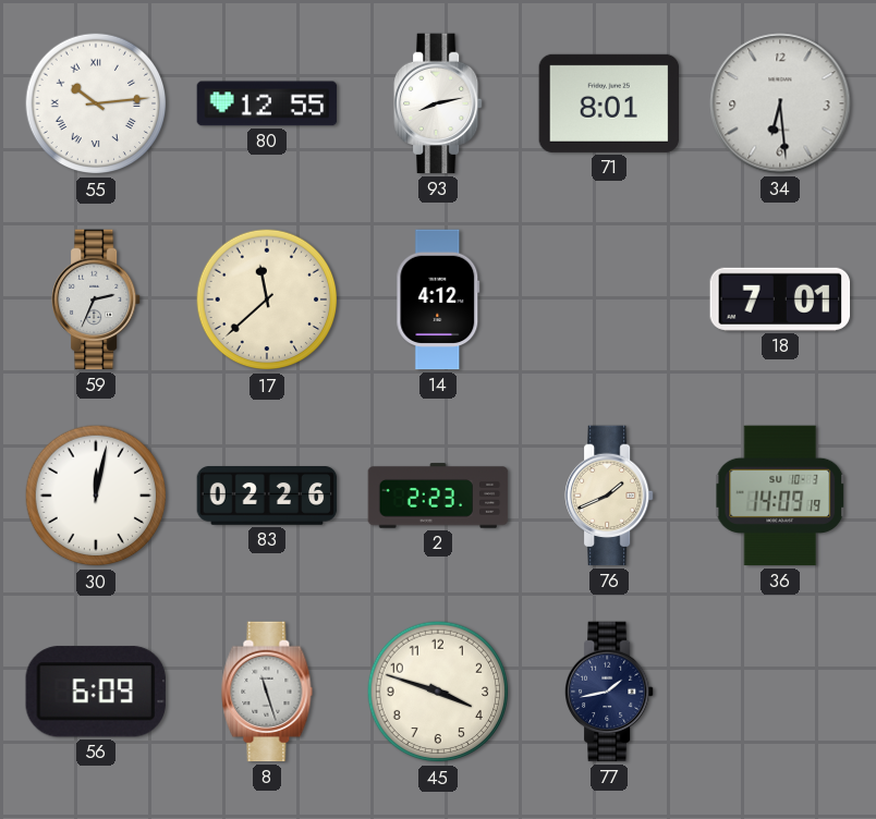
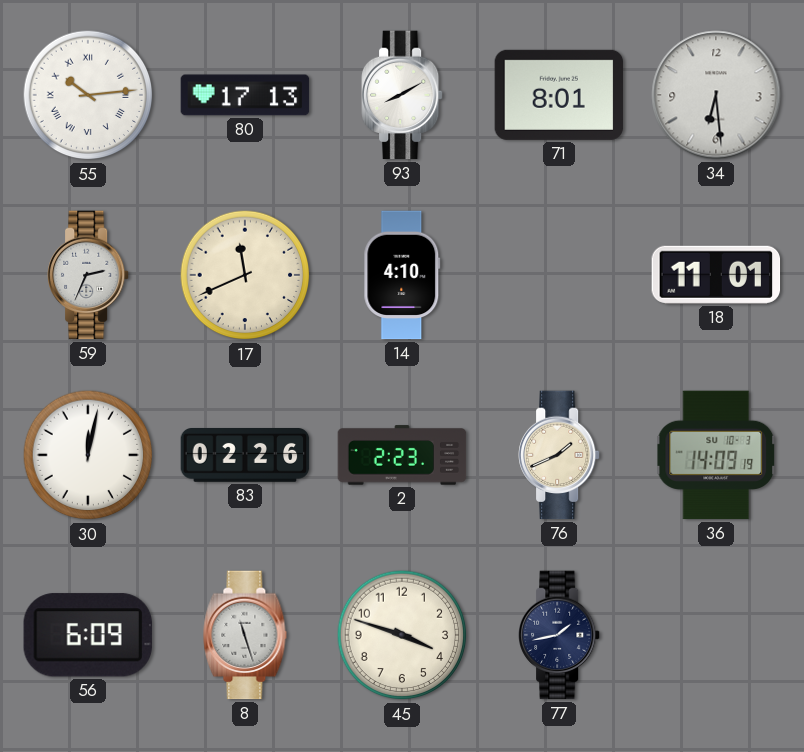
80: 12:55 -> 17:13
93: 8:13 -> 8:10
17: 11:38 -> 11:41
14: 4:12 -> 4:10
18: 7:01 -> 11:01
